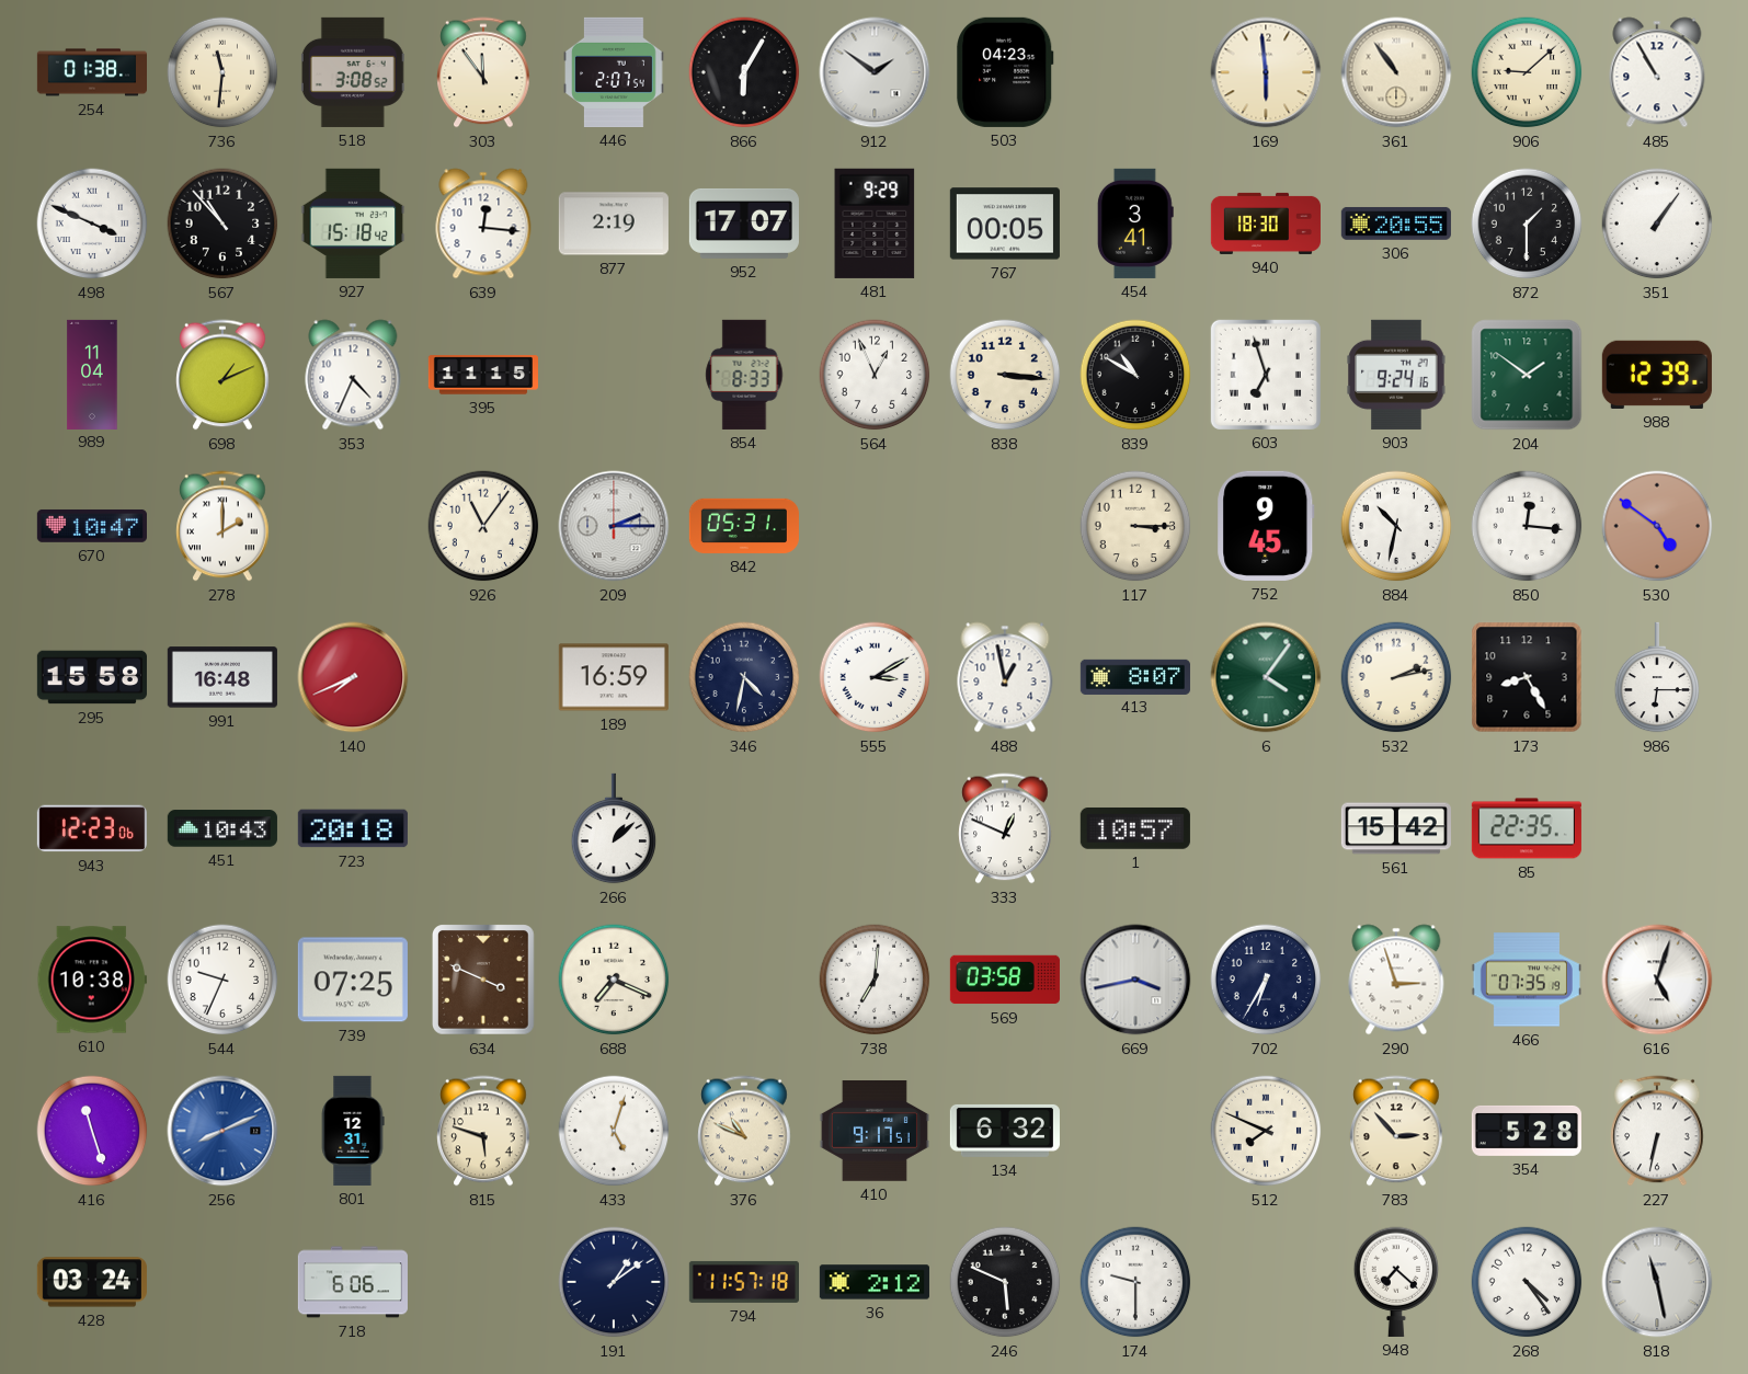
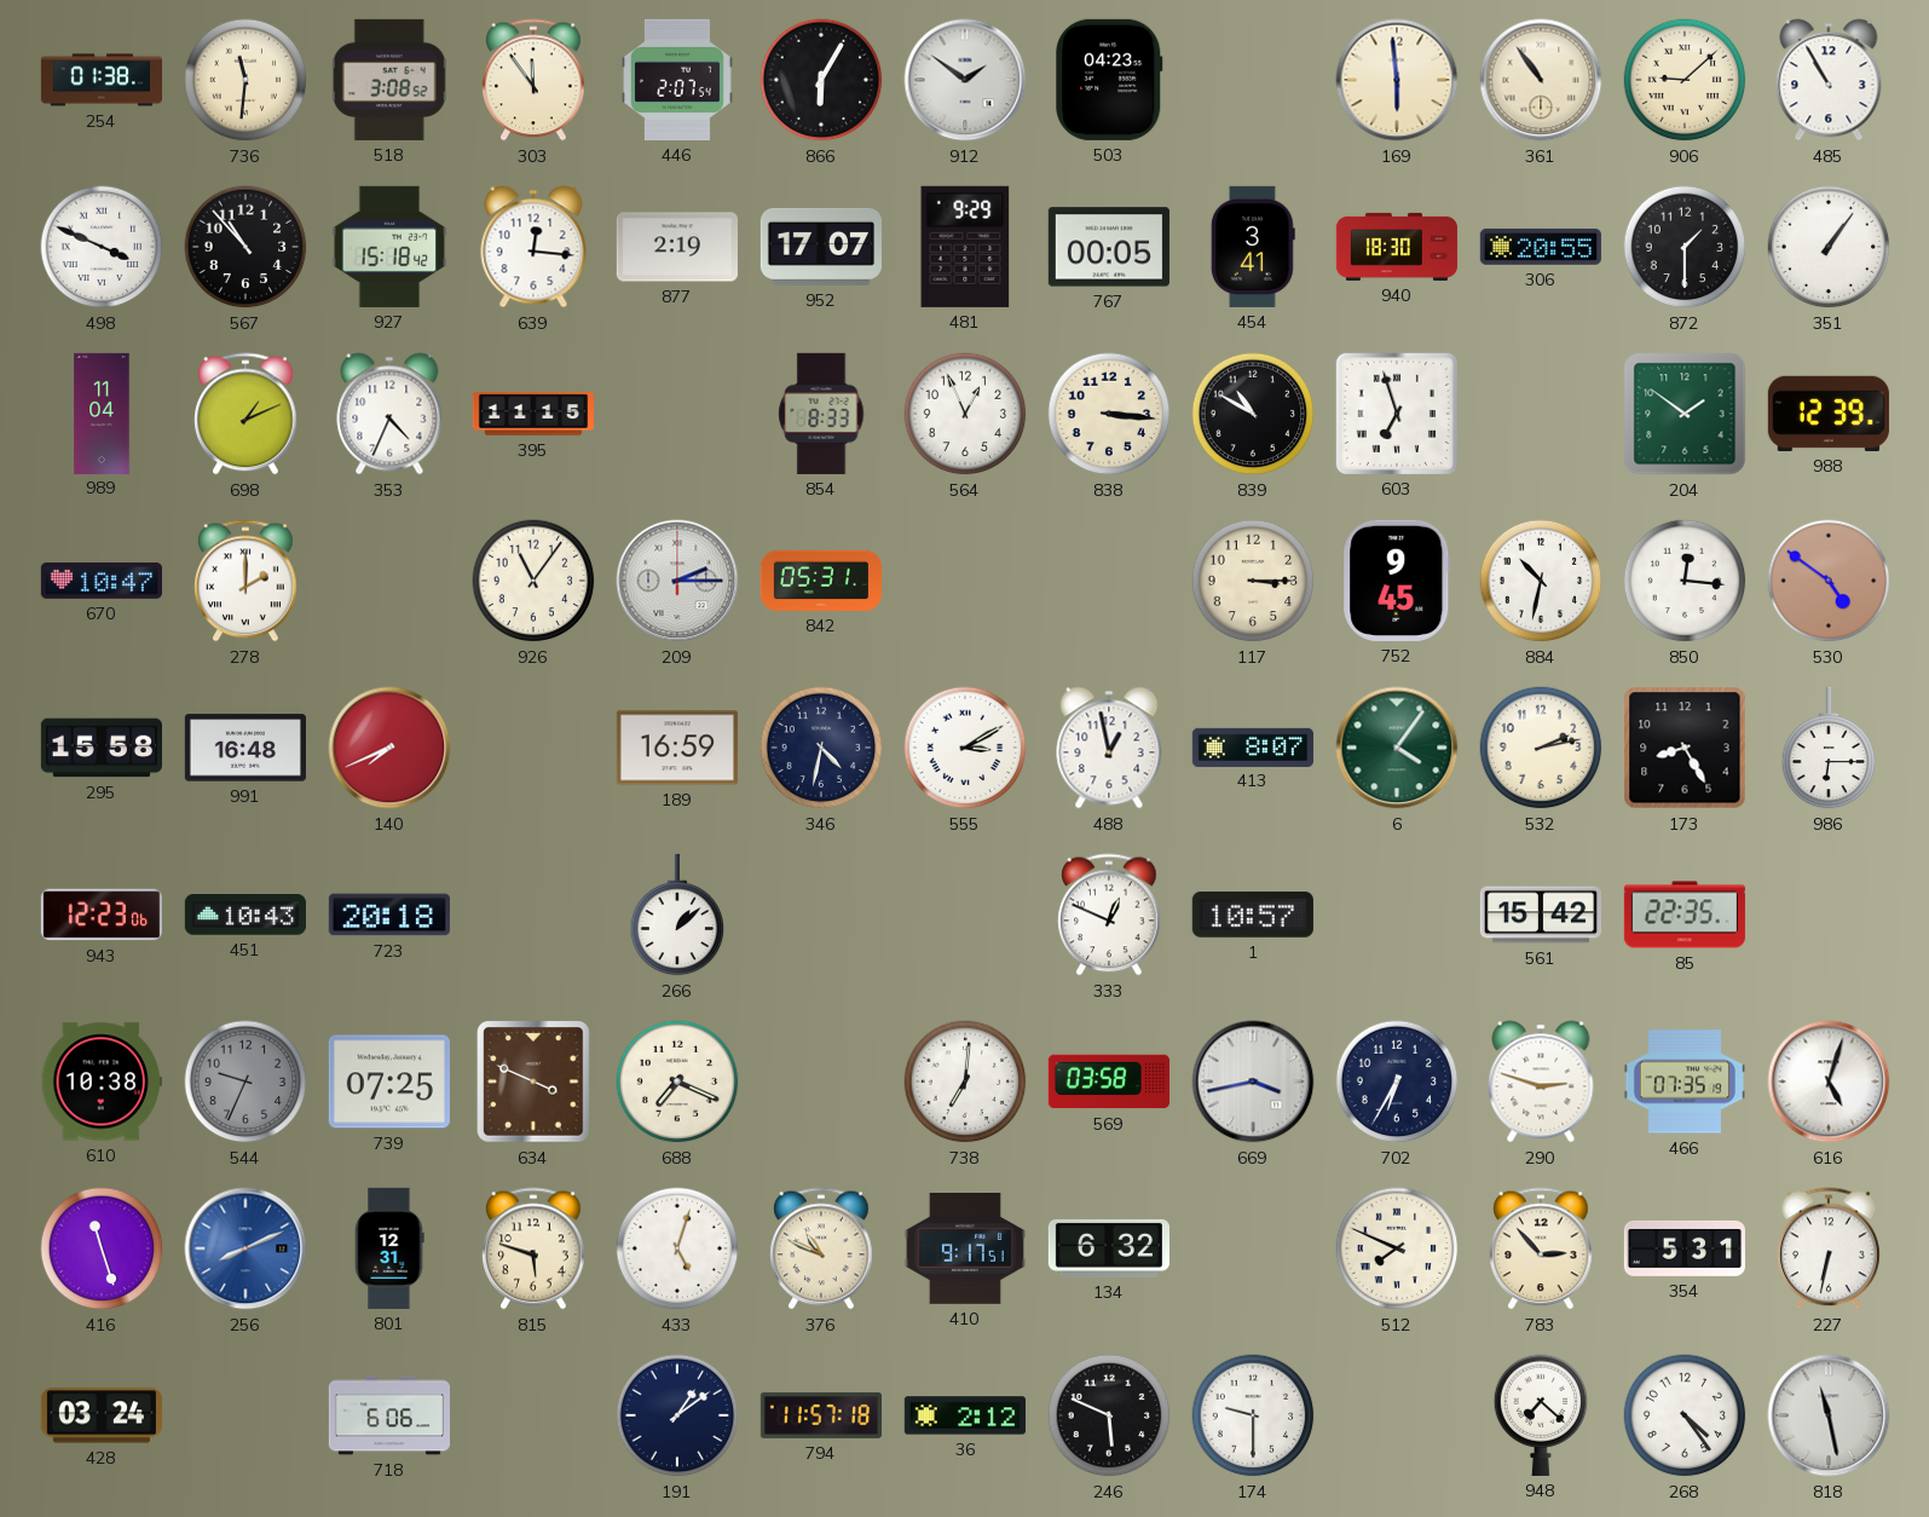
903: 9:24 -> none
544 dial: white -> grey
290: 2:57 -> 2:48
354: 5:28 -> 5:31
